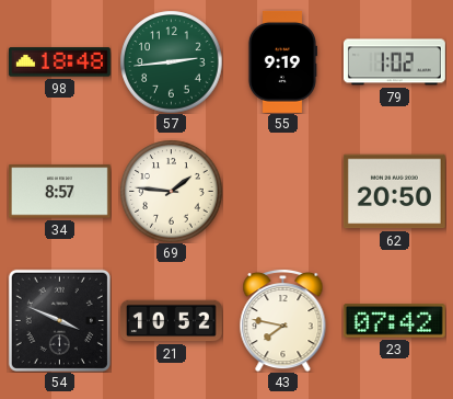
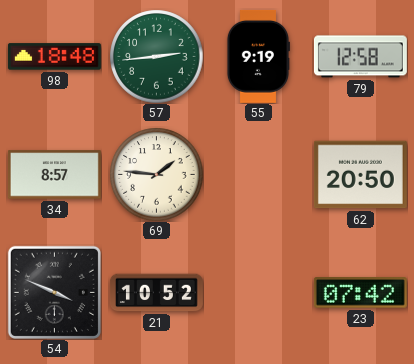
79: 1:02 -> 12:58
43: 7:47 -> none
